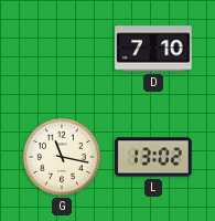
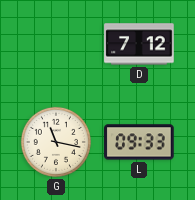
D: 7:10 -> 7:12
L: 13:02 -> 09:33
